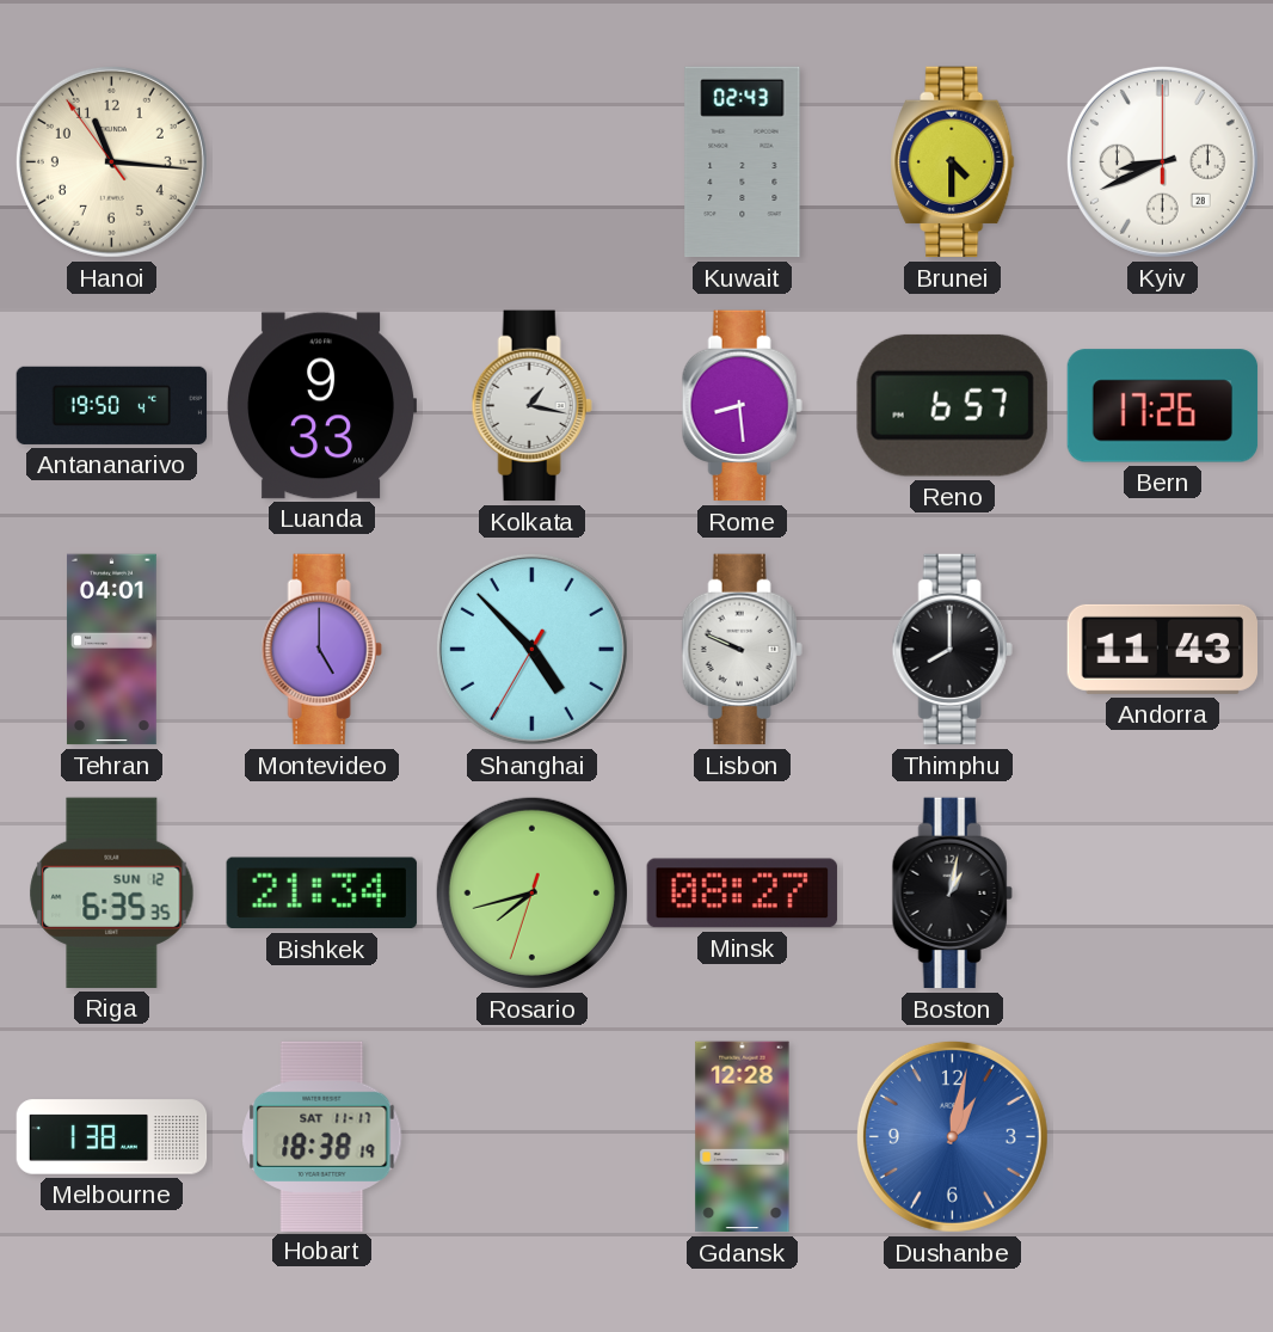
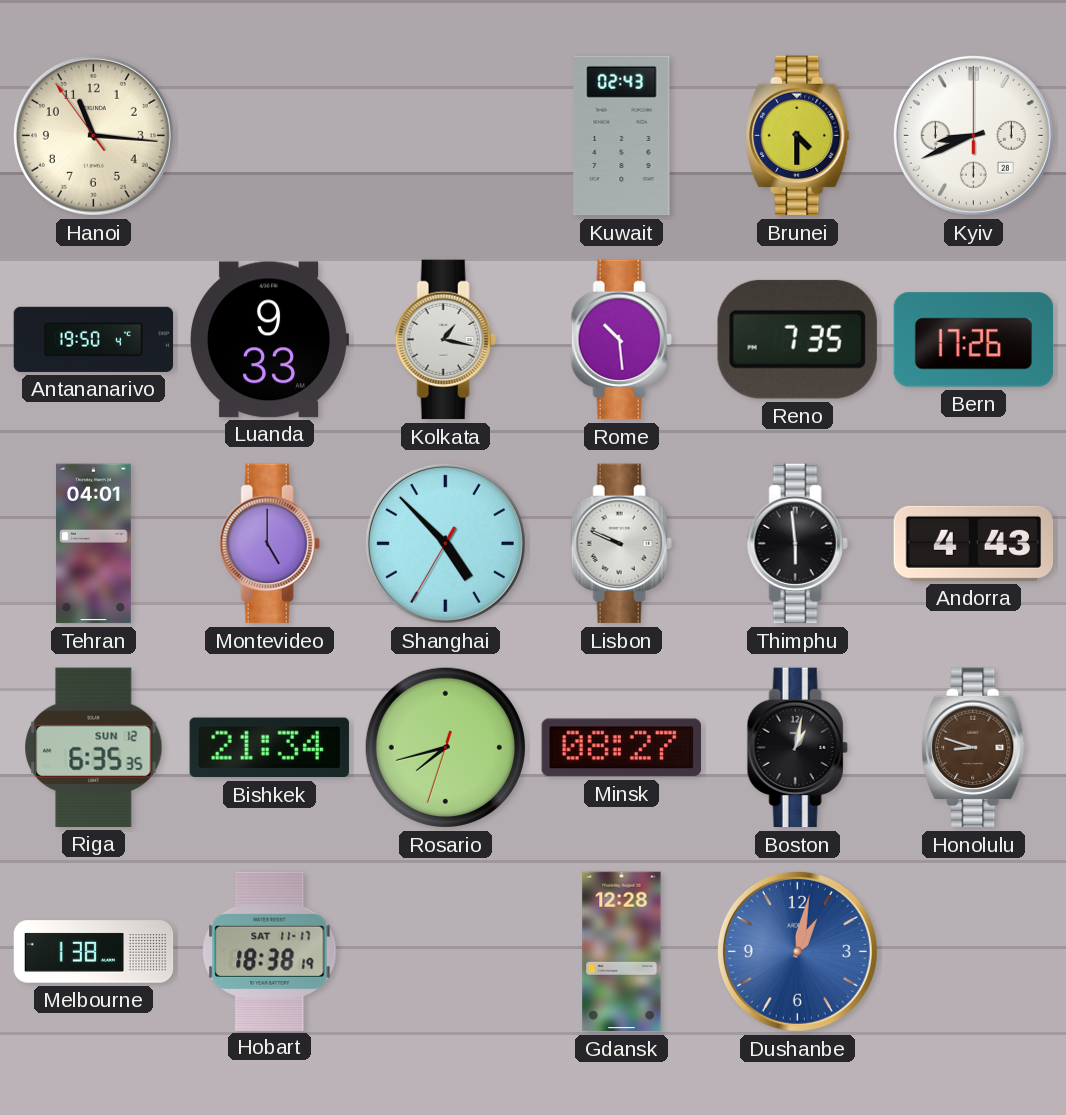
Rome: 8:29 -> 10:29
Reno: 6:57 -> 7:35
Thimphu: 8:00 -> 5:59
Andorra: 11:43 -> 4:43
Honolulu: none -> 8:48
